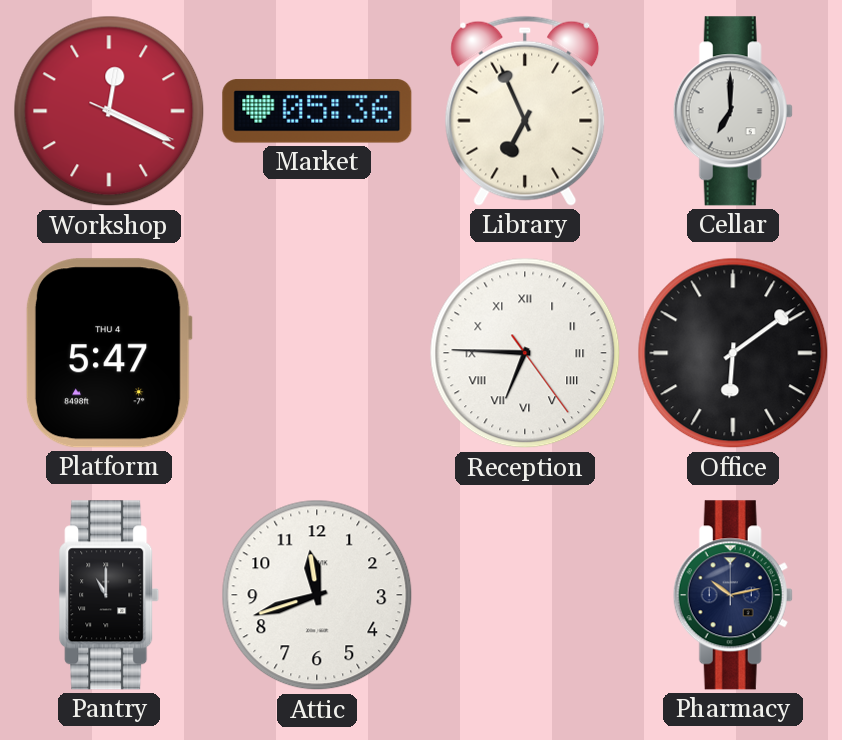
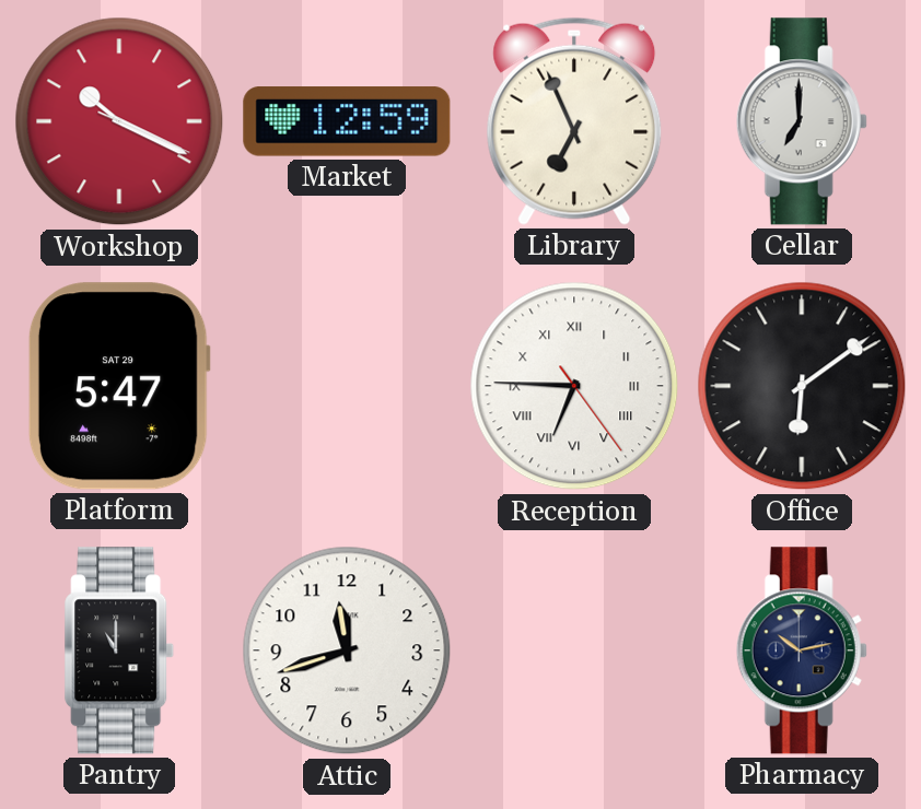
Workshop: 12:19 -> 10:19
Market: 05:36 -> 12:59
Platform date: THU 4 -> SAT 29
